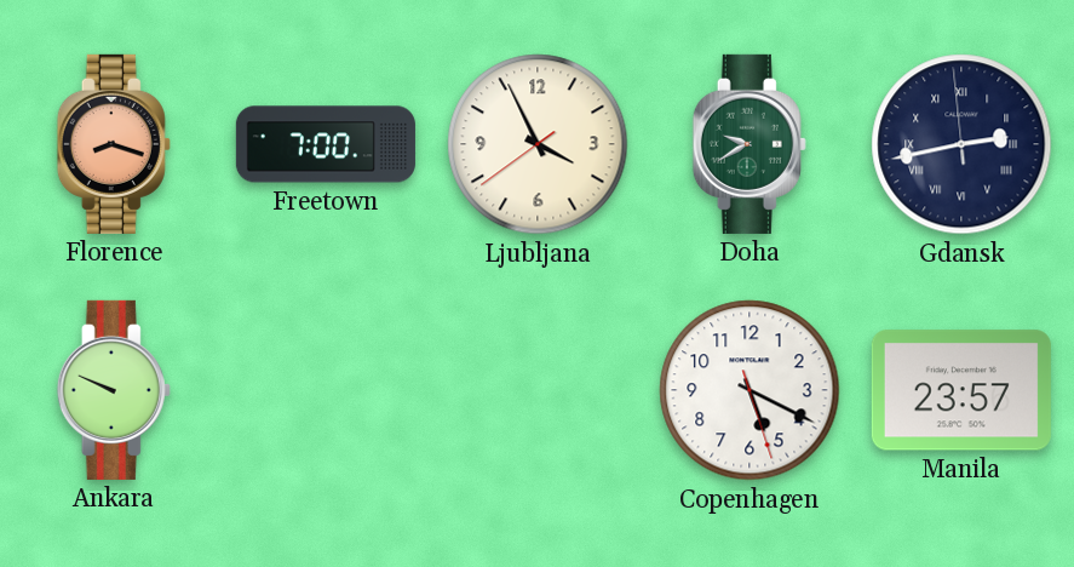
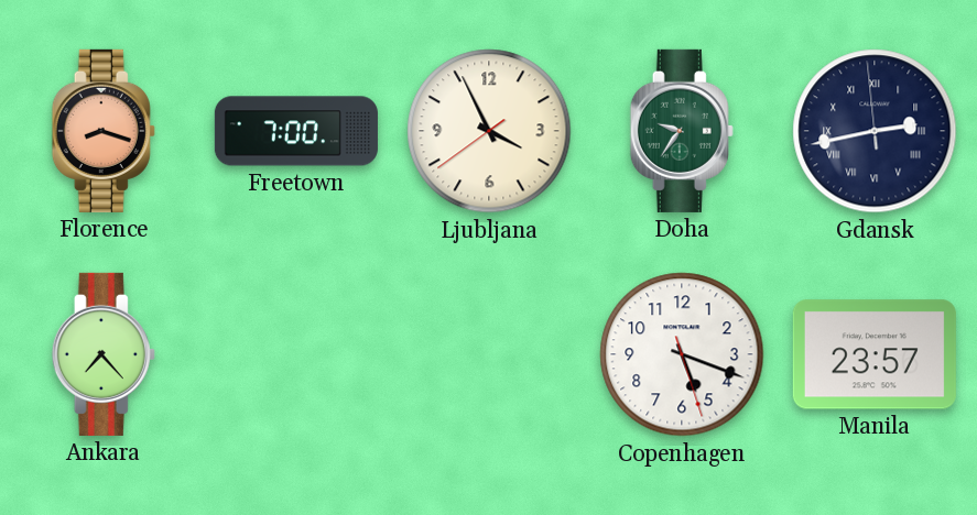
Doha: 9:40 -> 9:36
Ankara: 9:49 -> 7:23
Copenhagen: 5:19 -> 5:18
